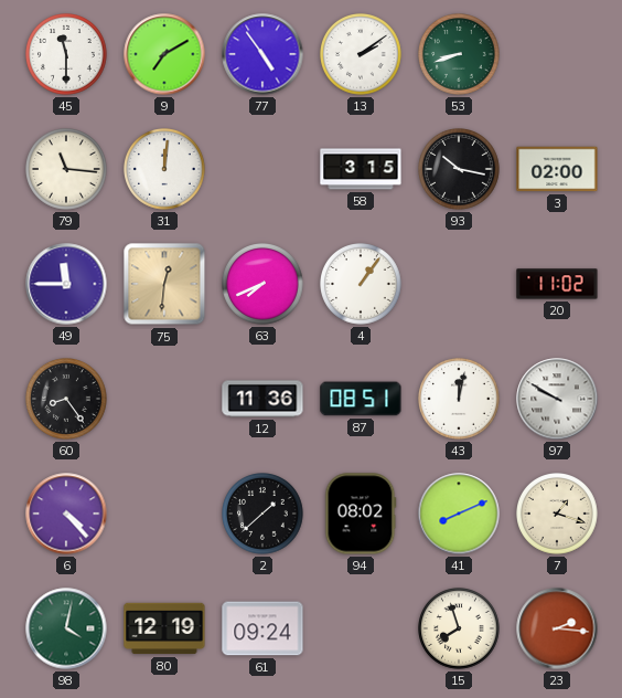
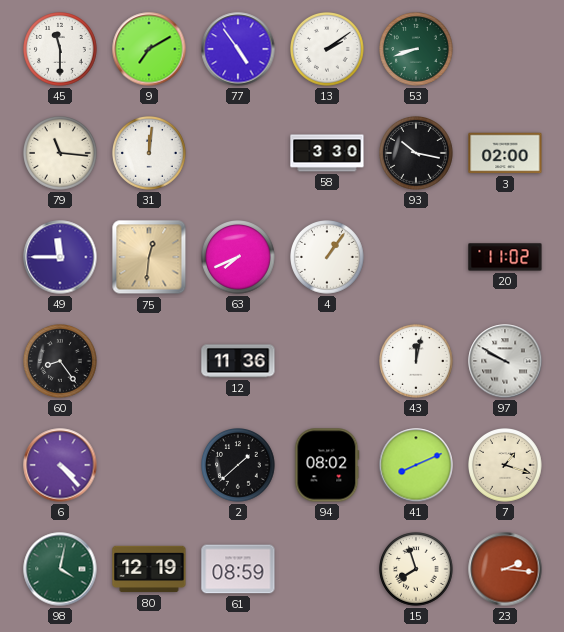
58: 3:15 -> 3:30
87: 08:51 -> none
61: 09:24 -> 08:59
